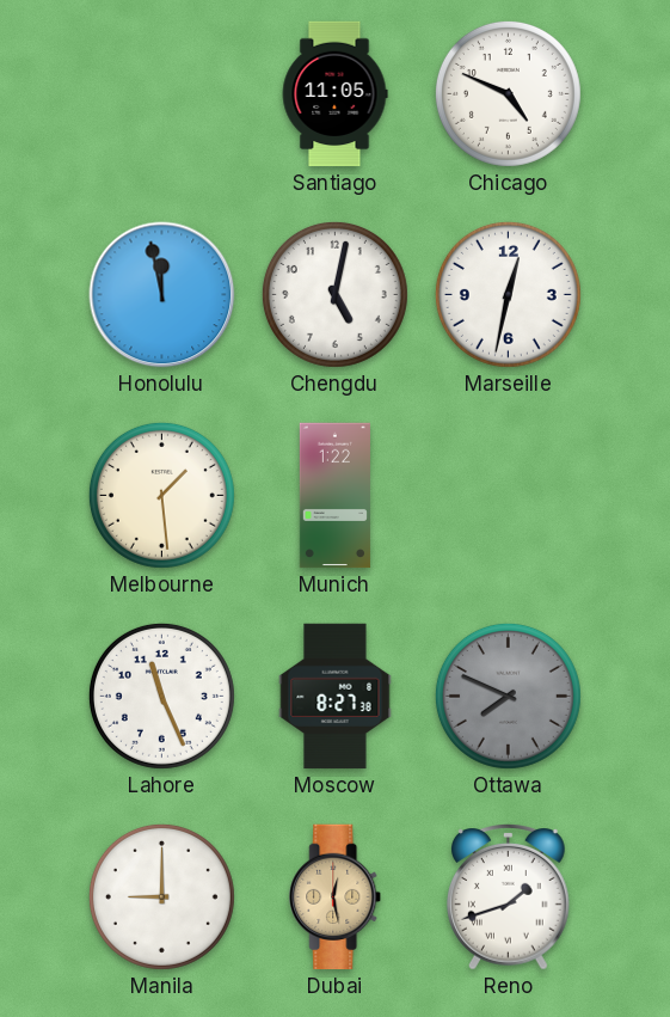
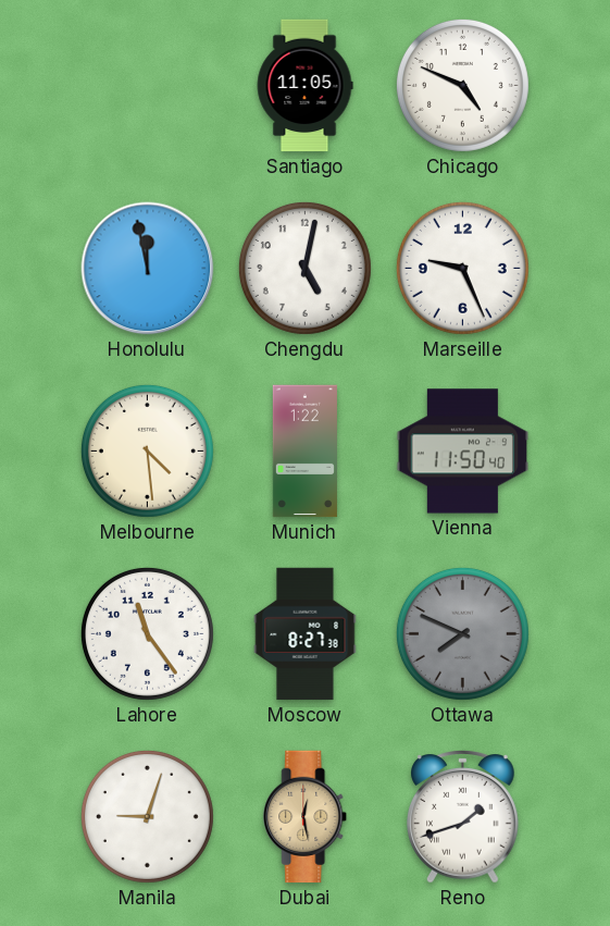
Marseille: 12:32 -> 9:26
Melbourne: 1:29 -> 4:29
Vienna: none -> 11:50
Lahore: 11:26 -> 11:24
Manila: 9:00 -> 9:03
